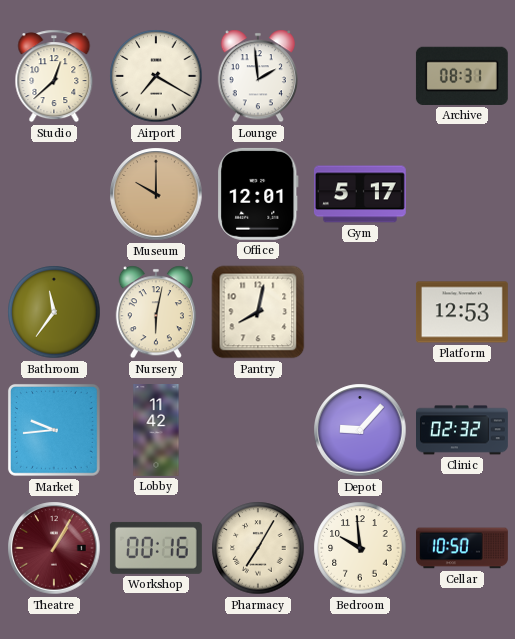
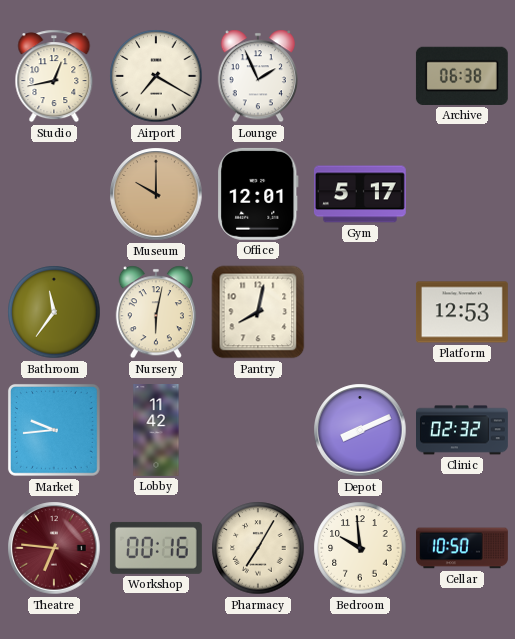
Studio: 12:38 -> 12:43
Lounge: 1:59 -> 1:56
Archive: 08:31 -> 06:38
Depot: 9:07 -> 8:11
Theatre: 1:05 -> 6:46
